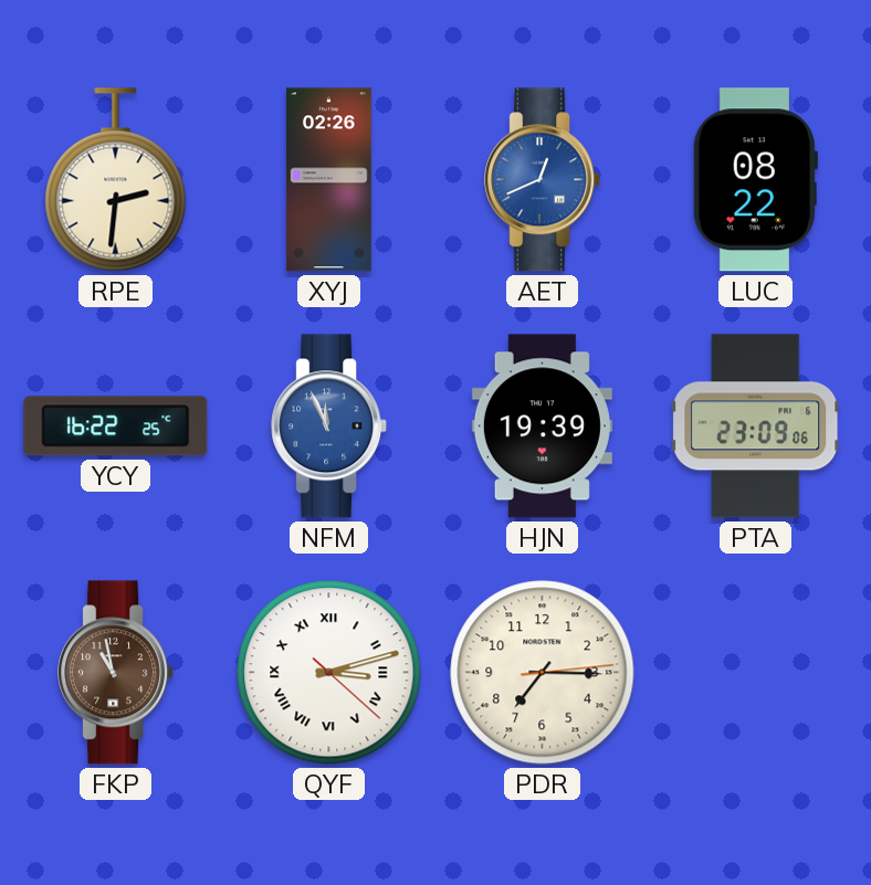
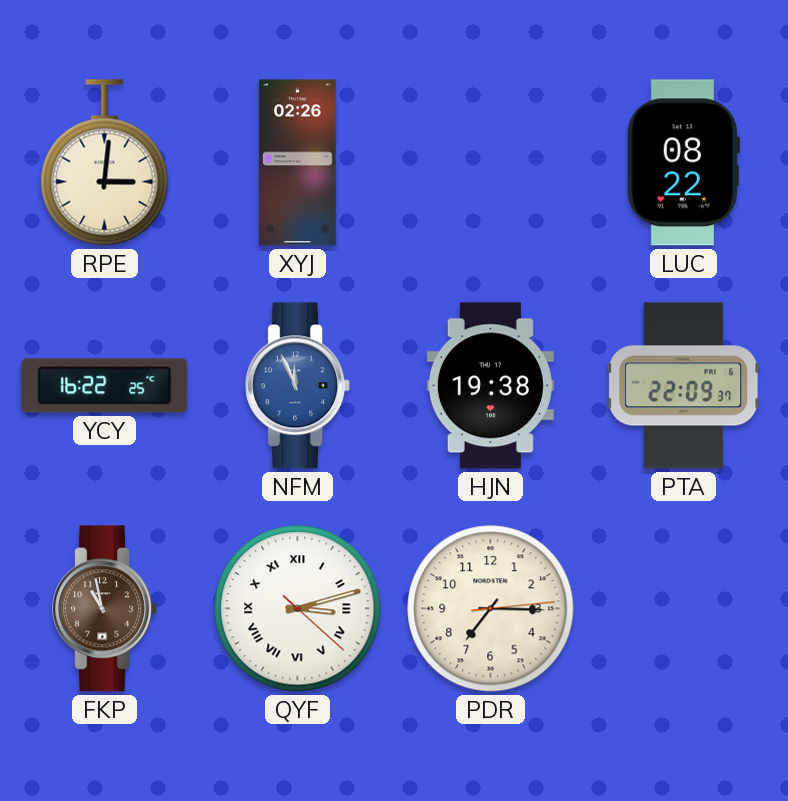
RPE: 2:31 -> 3:01
AET: 12:41 -> none
HJN: 19:39 -> 19:38
PTA: 23:09 -> 22:09
